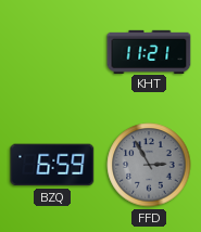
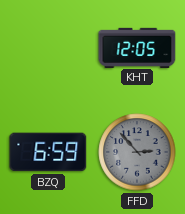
KHT: 11:21 -> 12:05
FFD: 2:55 -> 2:53
